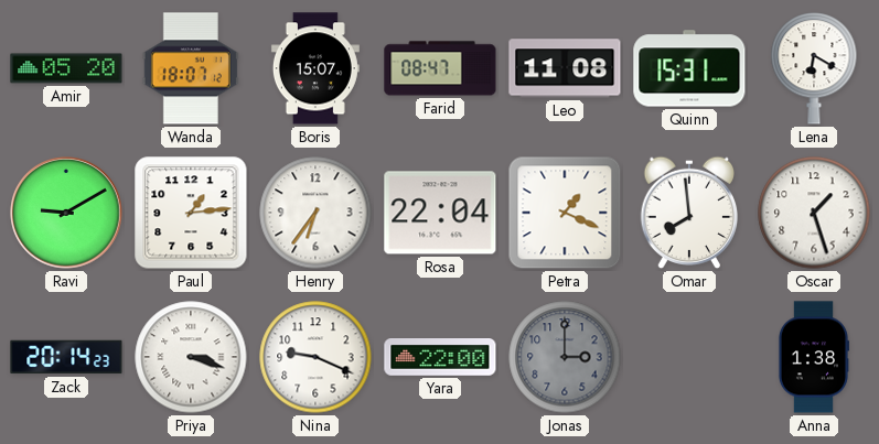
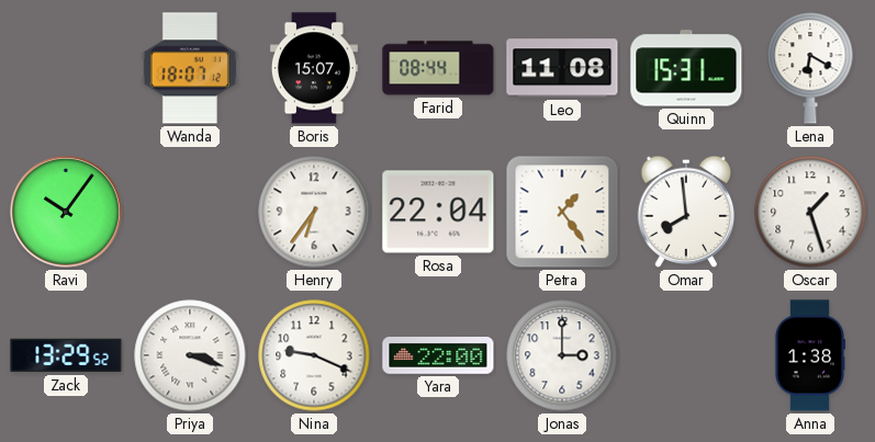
Amir: 05:20 -> none
Farid: 08:47 -> 08:44
Ravi: 9:10 -> 10:06
Paul: 1:14 -> none
Petra: 1:19 -> 1:24
Zack: 20:14 -> 13:29
Jonas dial: grey -> white
